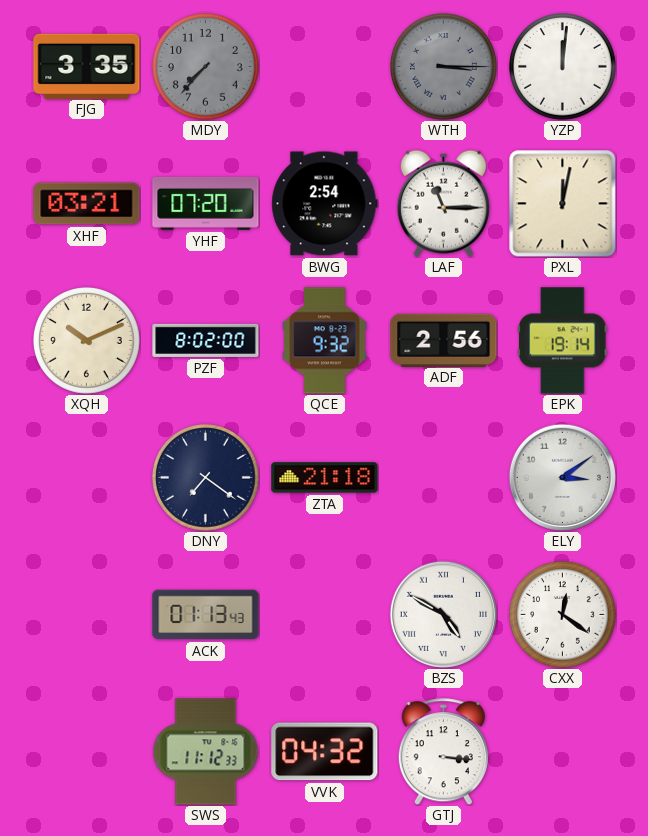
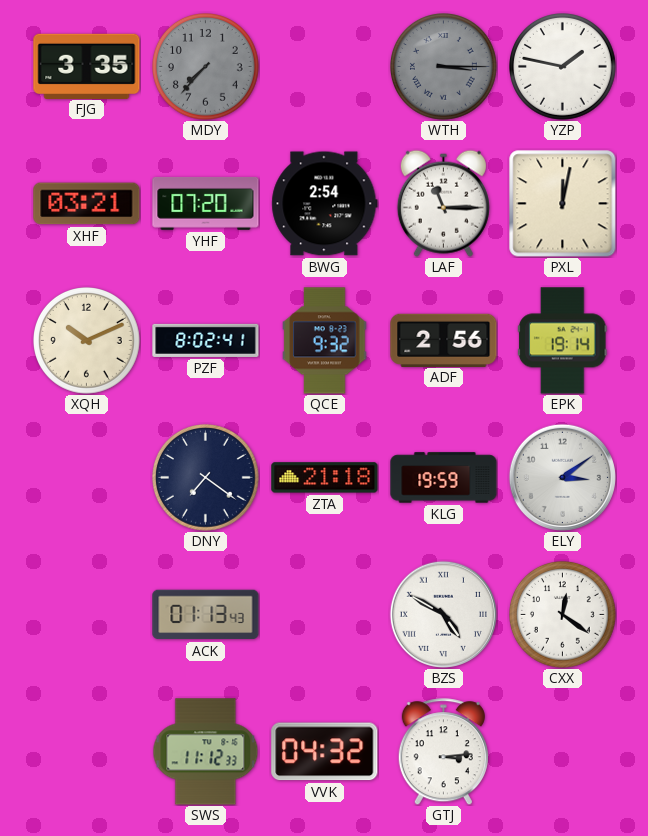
YZP: 12:01 -> 1:47
PZF: 8:02:00 -> 8:02:41
KLG: none -> 19:59
GTJ: 3:16 -> 3:14
